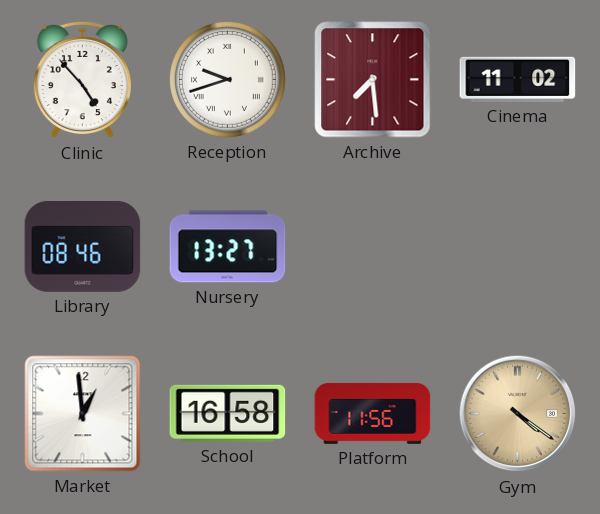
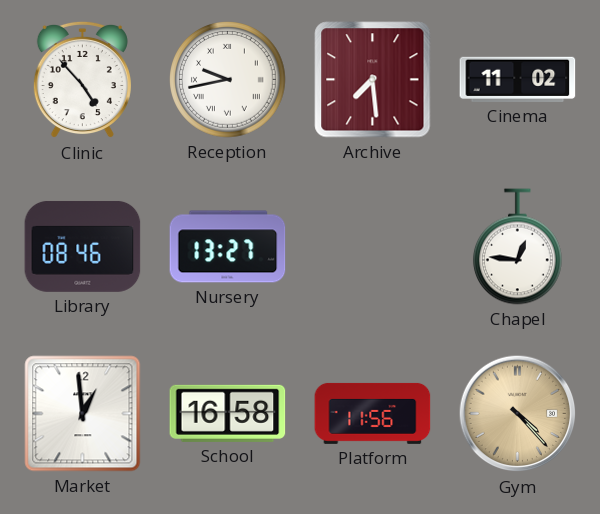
Reception: 9:42 -> 9:43
Chapel: none -> 12:46
Gym: 4:21 -> 4:23
